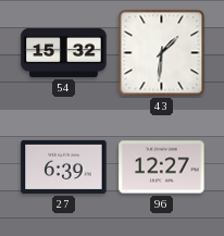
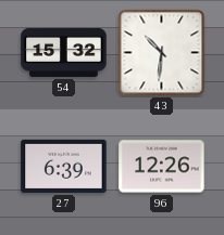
43: 1:31 -> 10:31
96: 12:27 -> 12:26
